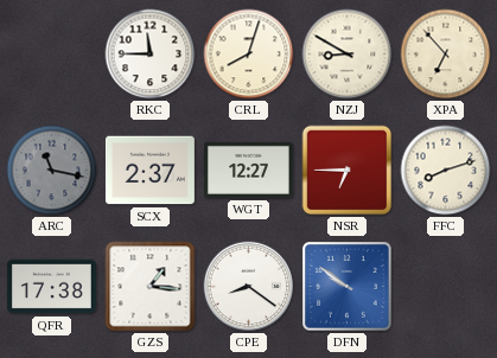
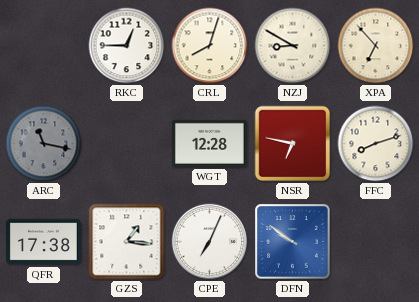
RKC: 11:45 -> 12:45
SCX: 2:37 -> none
WGT: 12:27 -> 12:28
NSR: 6:45 -> 6:47
CPE: 8:21 -> 7:04
